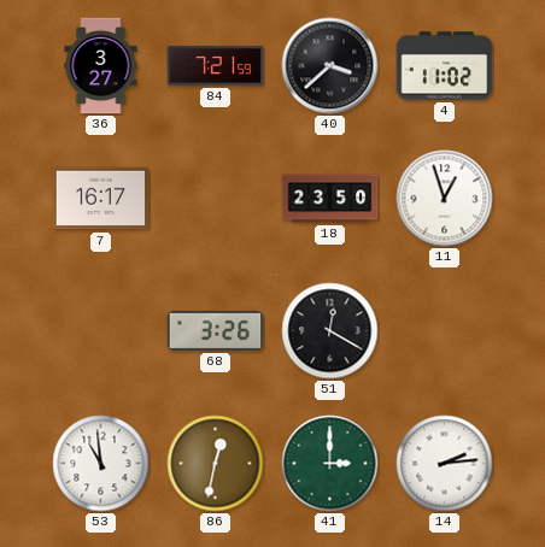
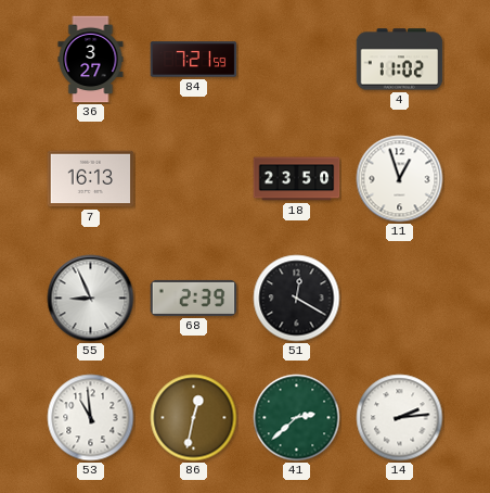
40: 3:38 -> none
7: 16:17 -> 16:13
55: none -> 8:56
68: 3:26 -> 2:39
41: 3:00 -> 2:38
